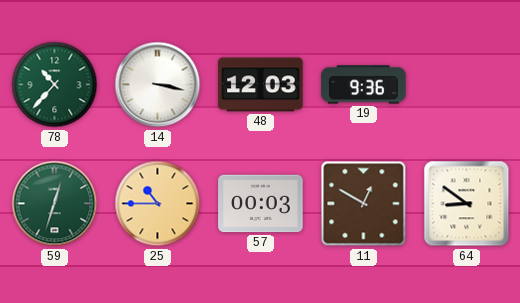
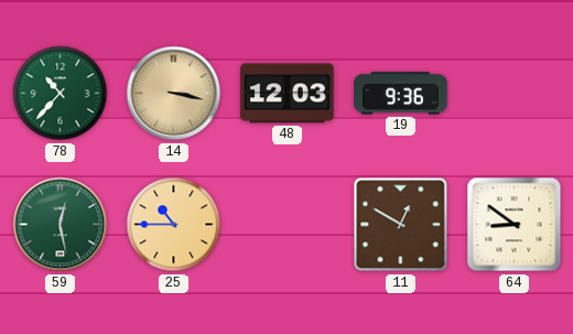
14 dial: white -> champagne
59: 12:33 -> 12:28
57: 00:03 -> none
